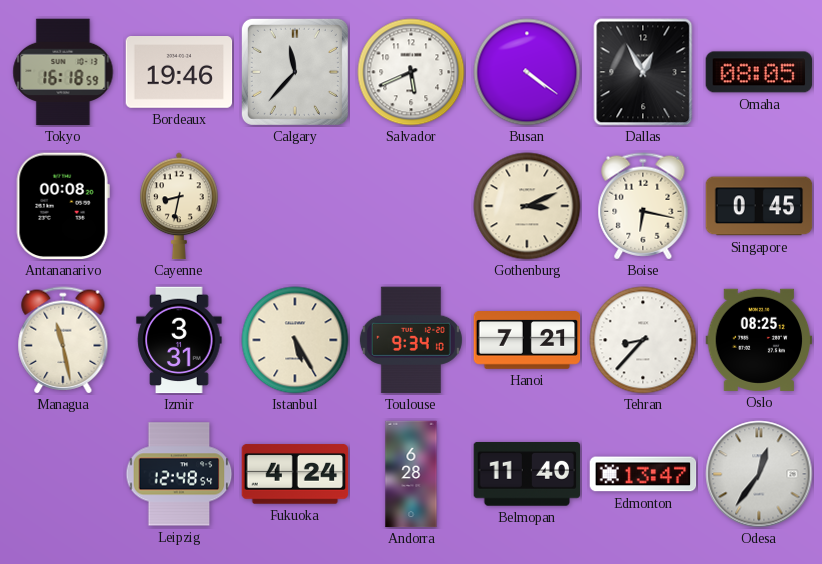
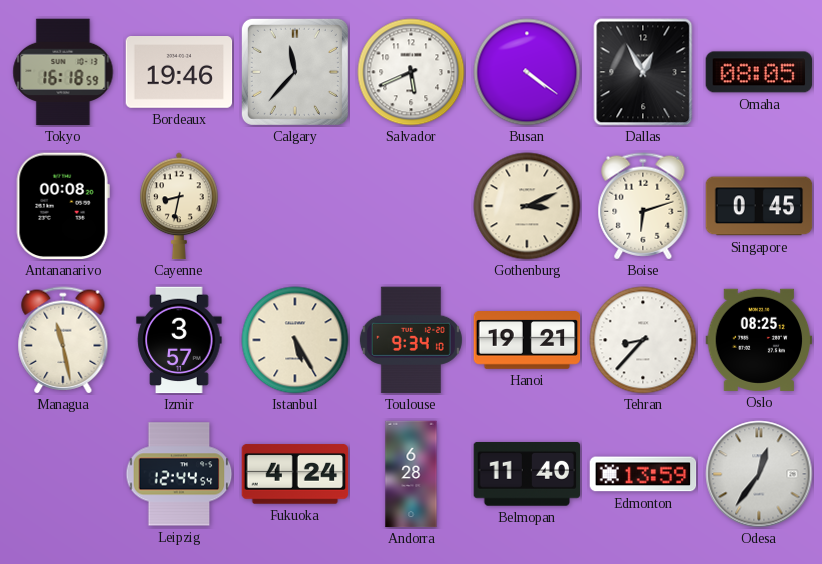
Boise: 6:17 -> 6:12
Izmir: 3:31 -> 3:57
Hanoi: 7:21 -> 19:21
Leipzig: 12:48 -> 12:44
Edmonton: 13:47 -> 13:59
